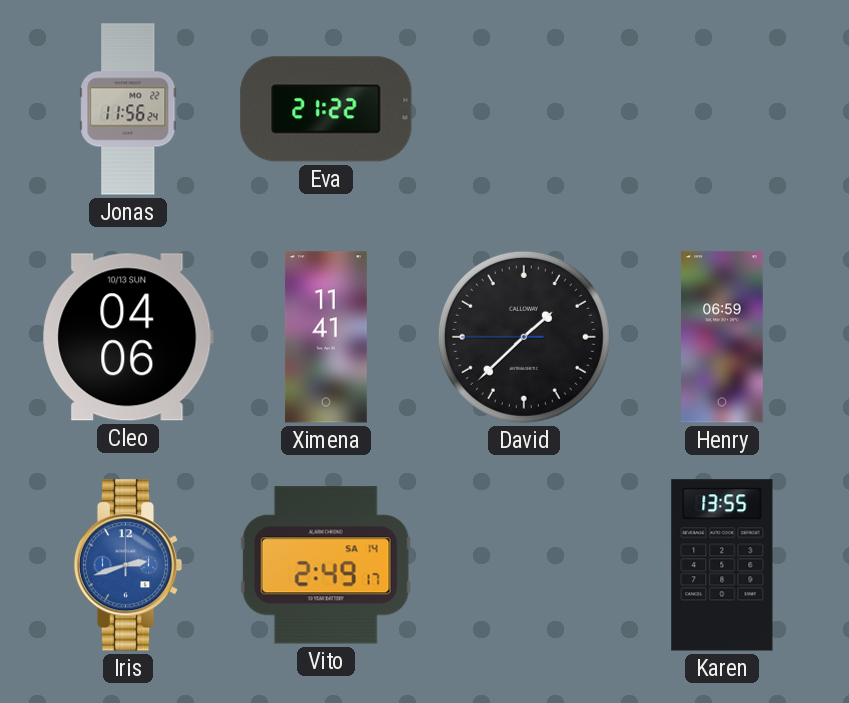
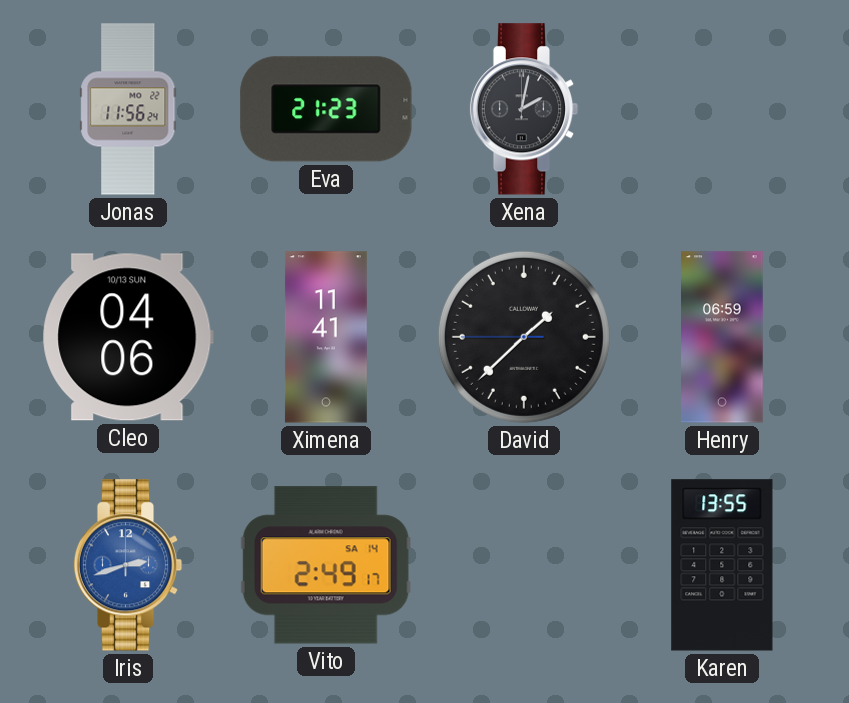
Eva: 21:22 -> 21:23
Xena: none -> 2:02
